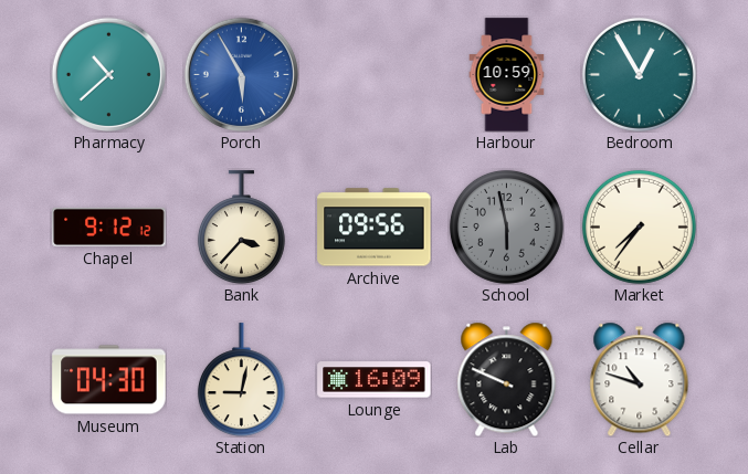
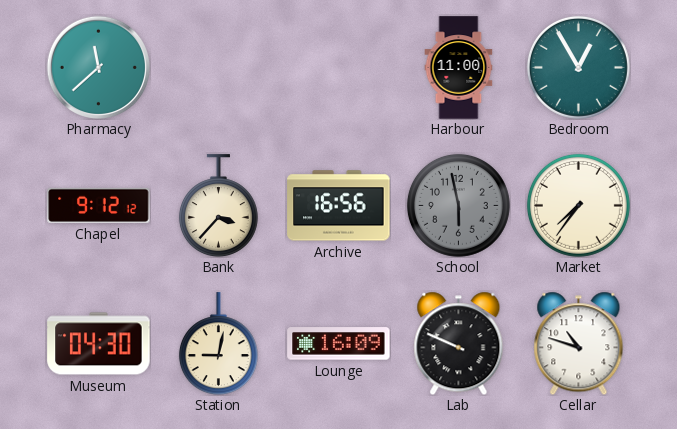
Pharmacy: 10:38 -> 11:38
Porch: 5:55 -> none
Harbour: 10:59 -> 11:00
Archive: 09:56 -> 16:56
